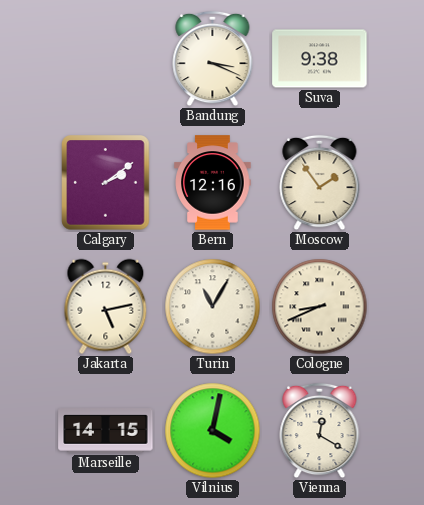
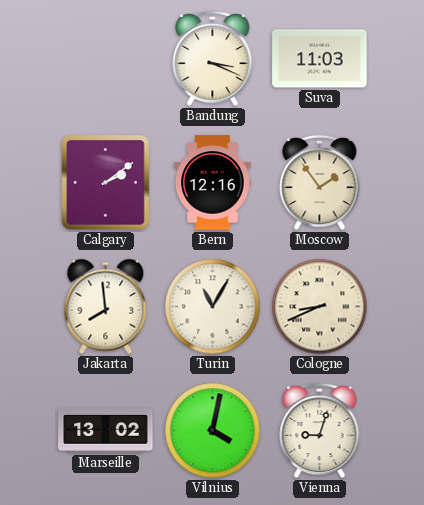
Suva: 9:38 -> 11:03
Jakarta: 5:13 -> 7:59
Marseille: 14:15 -> 13:02
Vienna: 12:20 -> 9:03
